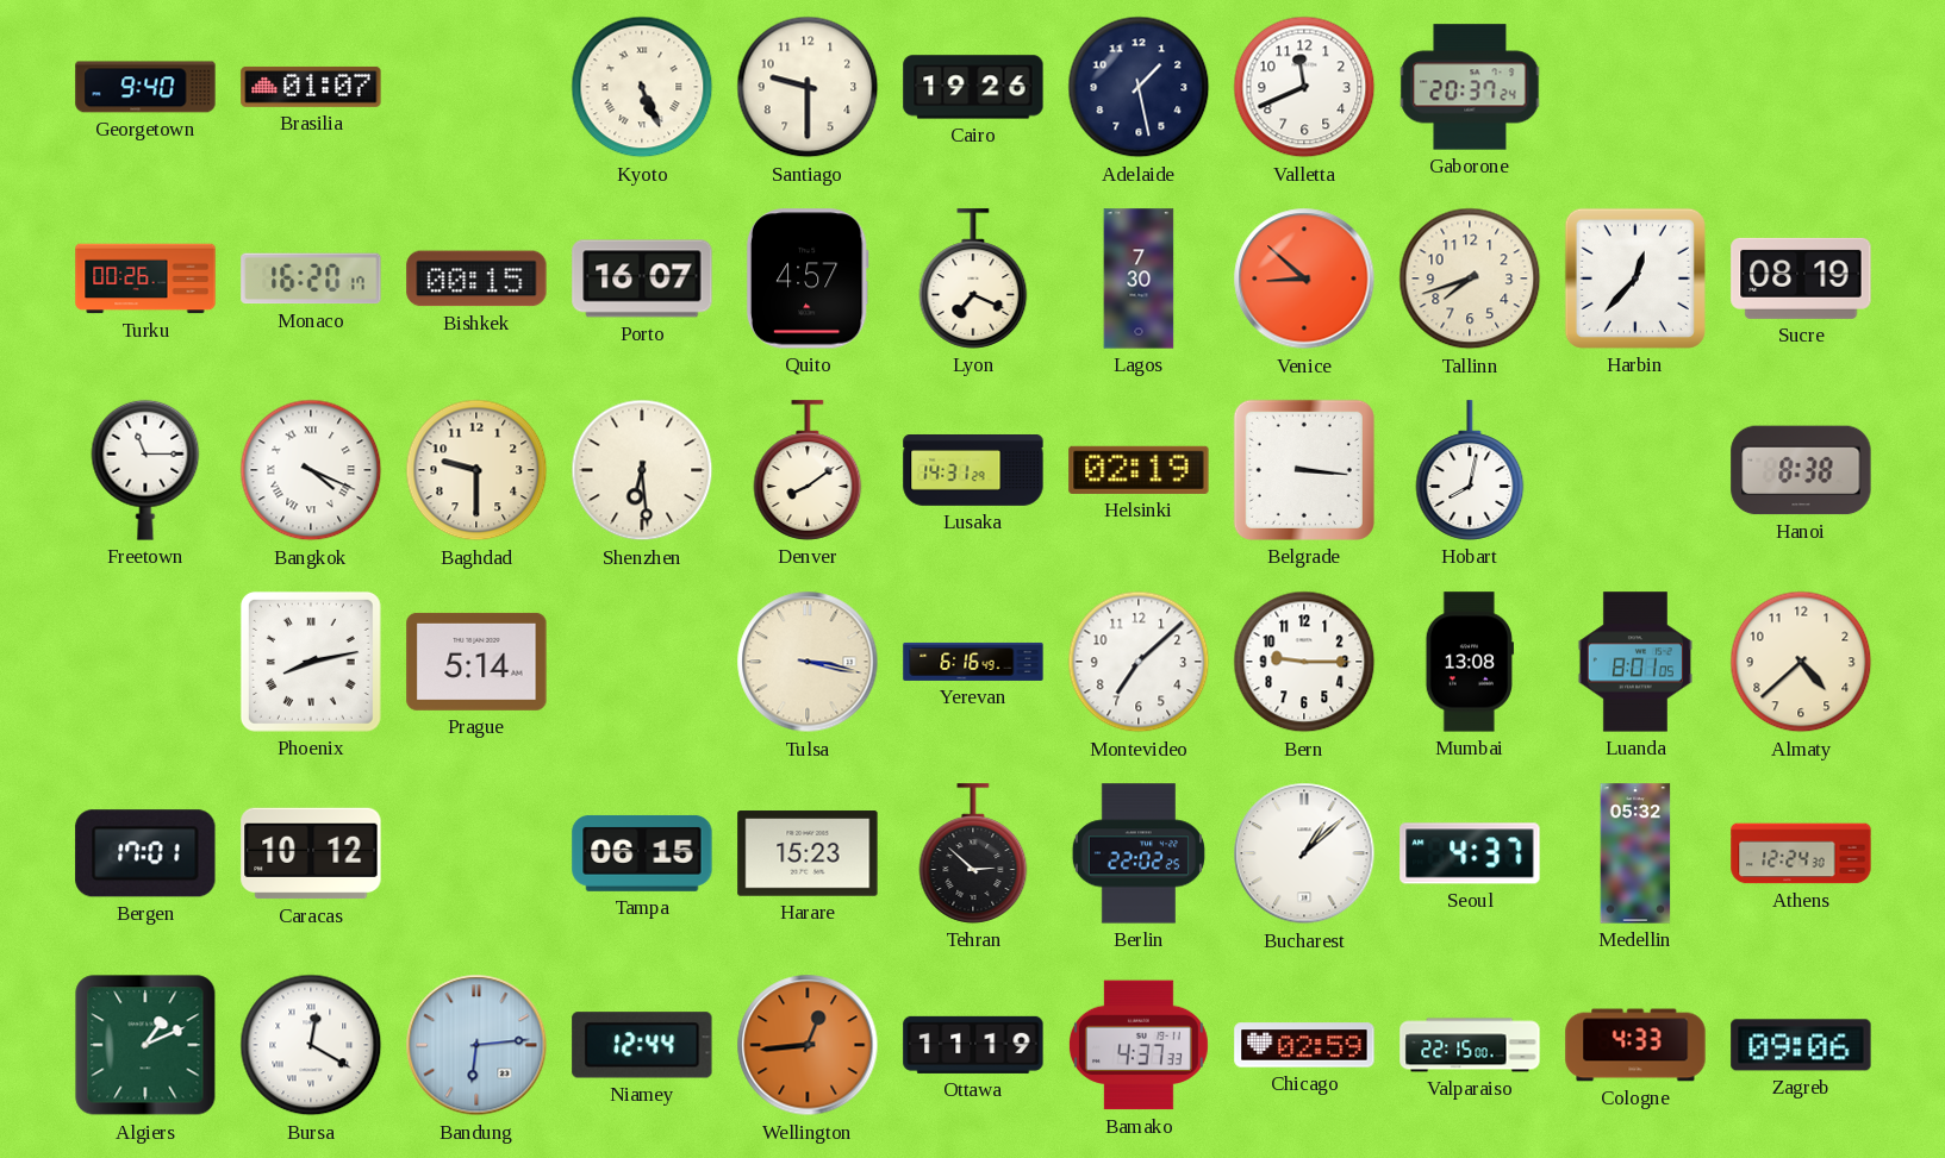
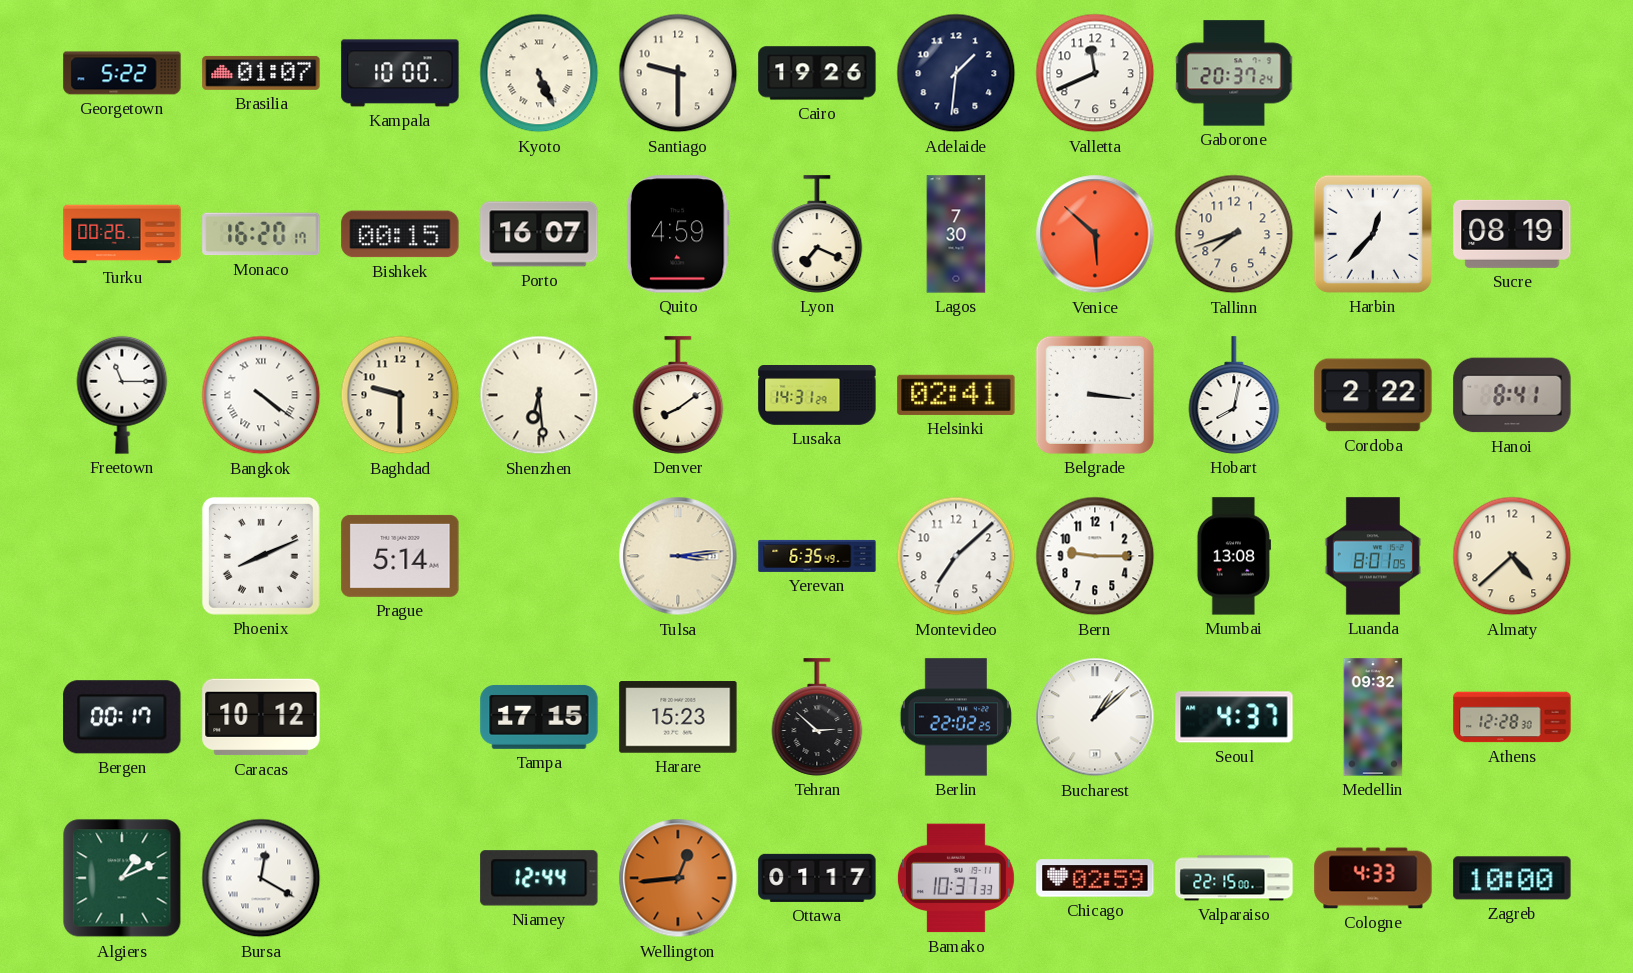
Georgetown: 9:40 -> 5:22
Kampala: none -> 10:00
Adelaide: 1:28 -> 1:31
Quito: 4:57 -> 4:59
Venice: 8:52 -> 5:52
Bangkok: 4:19 -> 4:21
Helsinki: 02:19 -> 02:41
Cordoba: none -> 2:22
Hanoi: 8:38 -> 8:41
Phoenix: 8:13 -> 8:11
Tulsa: 3:17 -> 3:14
Yerevan: 6:16 -> 6:35
Bergen: 17:01 -> 00:17
Tampa: 06:15 -> 17:15
Medellin: 05:32 -> 09:32
Athens: 12:24 -> 12:28
Bandung: 6:14 -> none
Ottawa: 11:19 -> 01:17
Bamako: 4:37 -> 10:37
Zagreb: 09:06 -> 10:00
